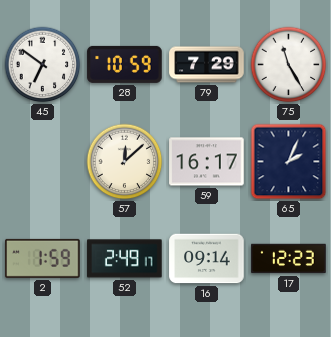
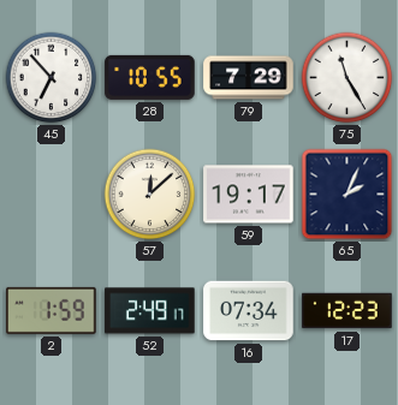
45: 6:51 -> 6:53
28: 10:59 -> 10:55
59: 16:17 -> 19:17
16: 09:14 -> 07:34
